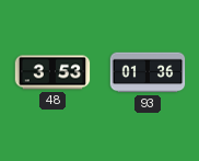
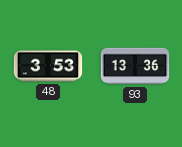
93: 01:36 -> 13:36
